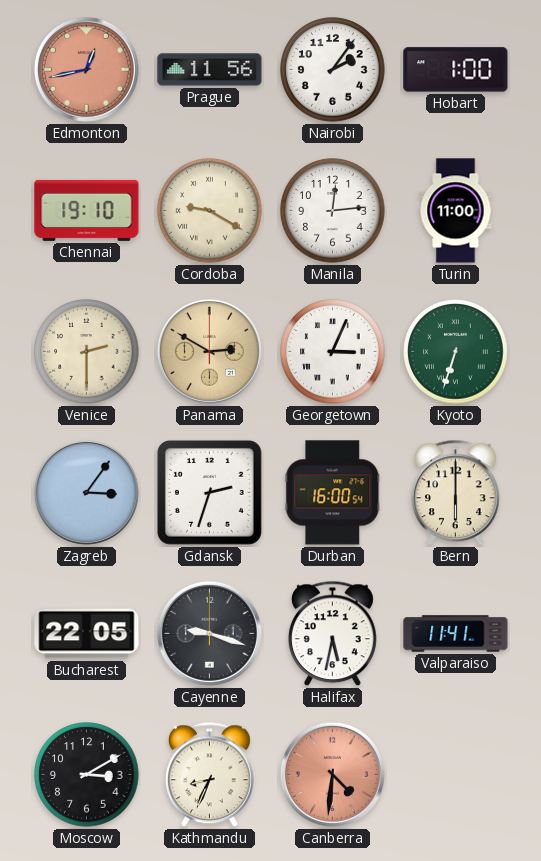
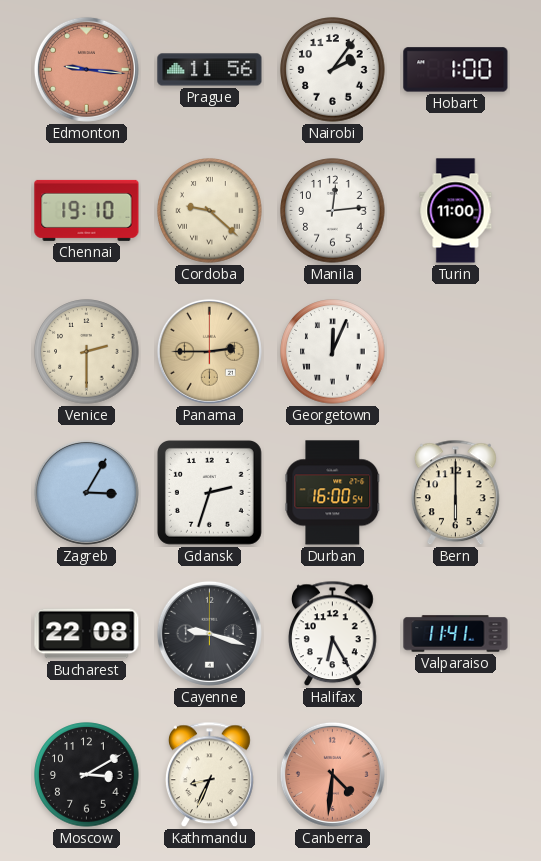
Edmonton: 12:43 -> 9:16
Cordoba: 9:20 -> 9:22
Panama: 2:50 -> 2:45
Georgetown: 3:04 -> 12:04
Kyoto: 6:33 -> none
Zagreb: 3:06 -> 3:05
Bucharest: 22:05 -> 22:08
Halifax: 5:32 -> 6:25
